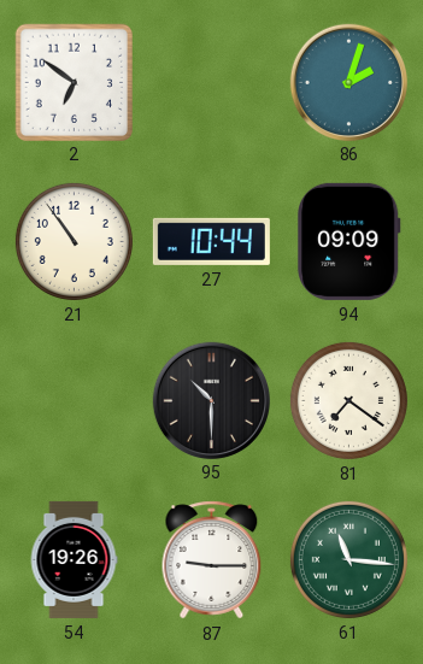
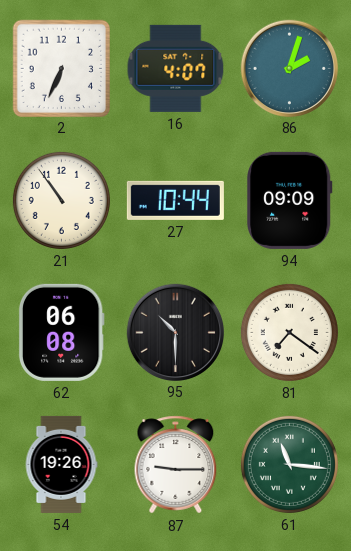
2: 6:51 -> 6:34
16: none -> 4:07
62: none -> 06:08
